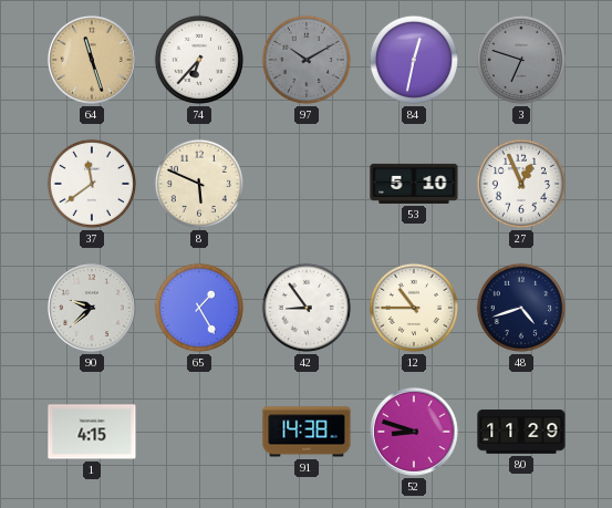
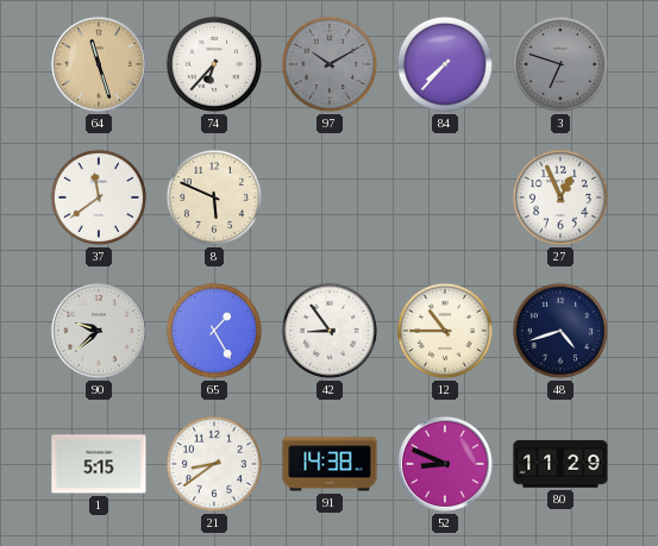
84: 12:32 -> 7:37
53: 5:10 -> none
1: 4:15 -> 5:15
21: none -> 8:39
52: 8:48 -> 8:49
